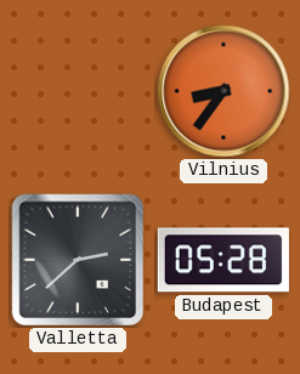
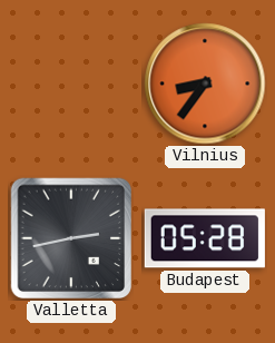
Valletta: 2:38 -> 2:43
